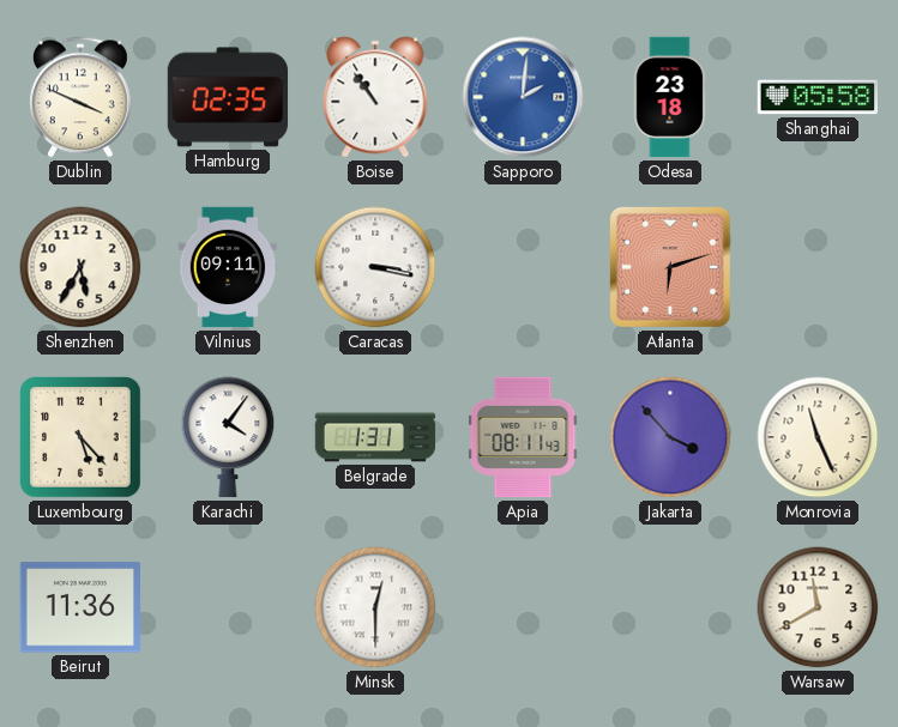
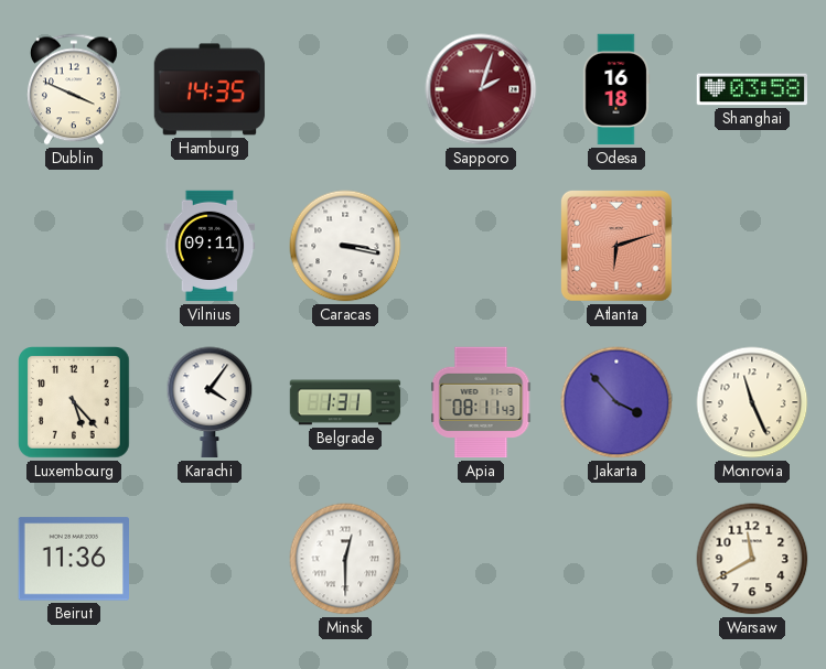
Hamburg: 02:35 -> 14:35
Boise: 10:54 -> none
Sapporo: 2:01 -> 2:03
Sapporo dial: blue -> burgundy
Odesa: 23:18 -> 16:18
Shanghai: 05:58 -> 03:58
Shenzhen: 5:35 -> none
